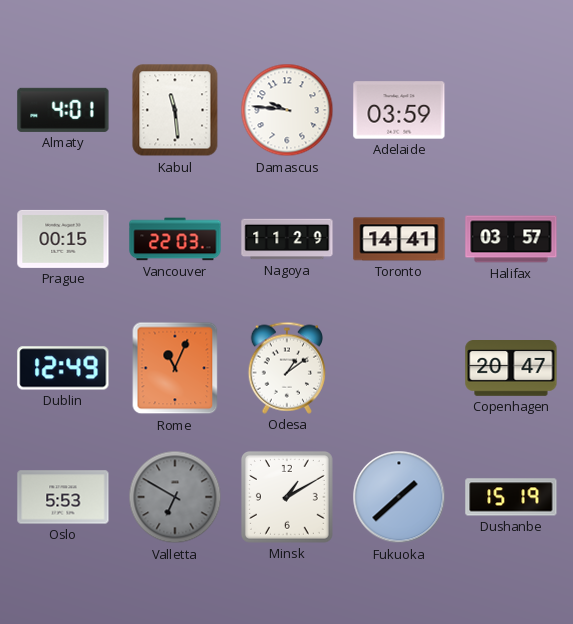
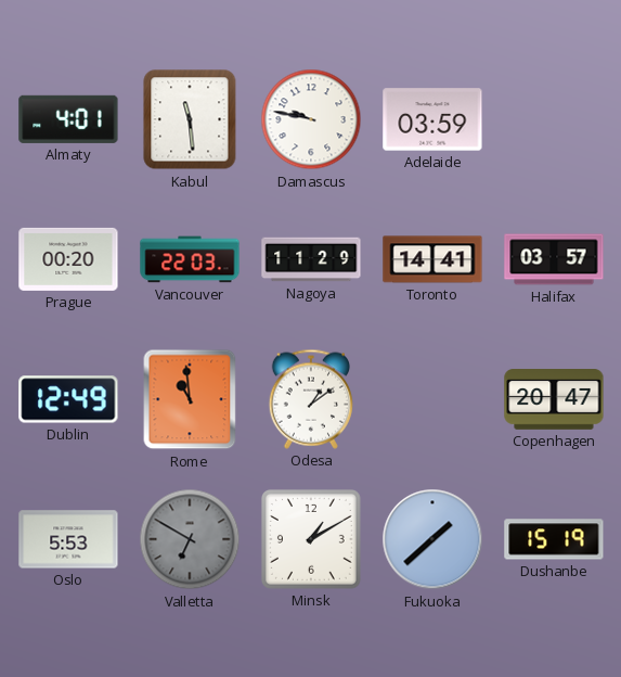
Damascus: 9:46 -> 9:47
Prague: 00:15 -> 00:20
Rome: 11:04 -> 10:59
